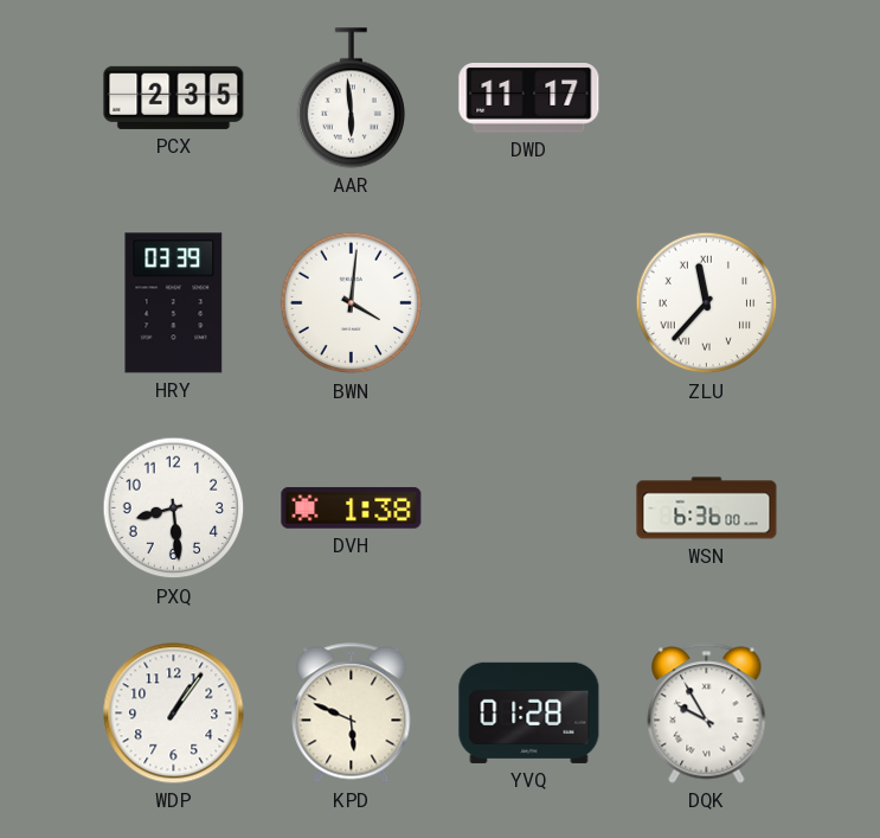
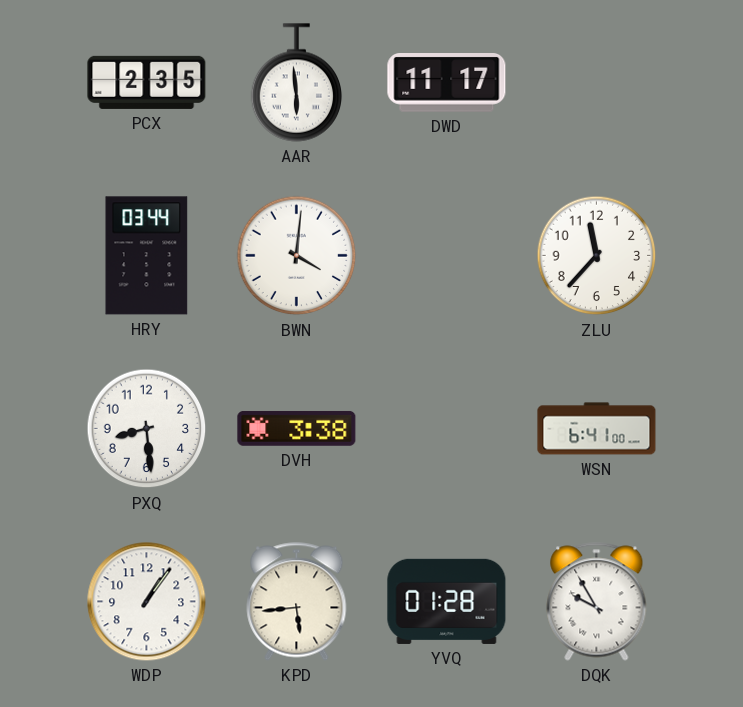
HRY: 03:39 -> 03:44
ZLU numerals: Roman -> Arabic
DVH: 1:38 -> 3:38
WSN: 6:36 -> 6:41
KPD: 5:49 -> 5:44
